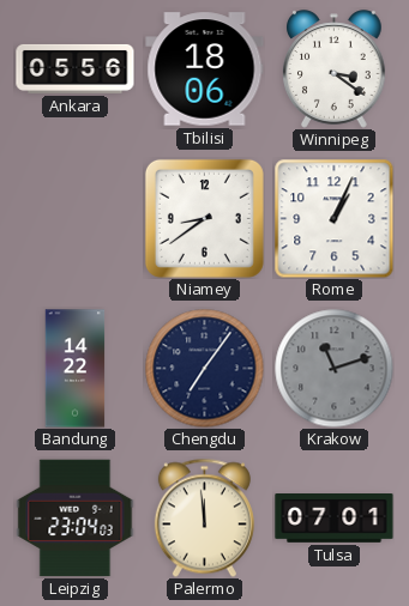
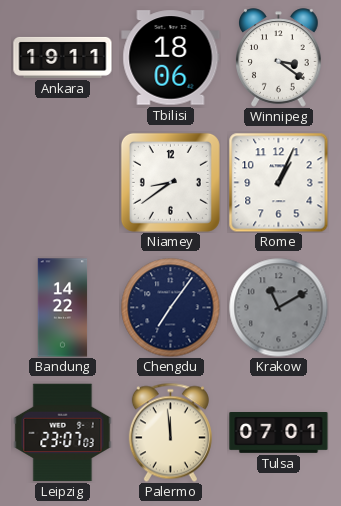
Ankara: 05:56 -> 19:11
Krakow: 11:12 -> 11:10
Leipzig: 23:04 -> 23:07
